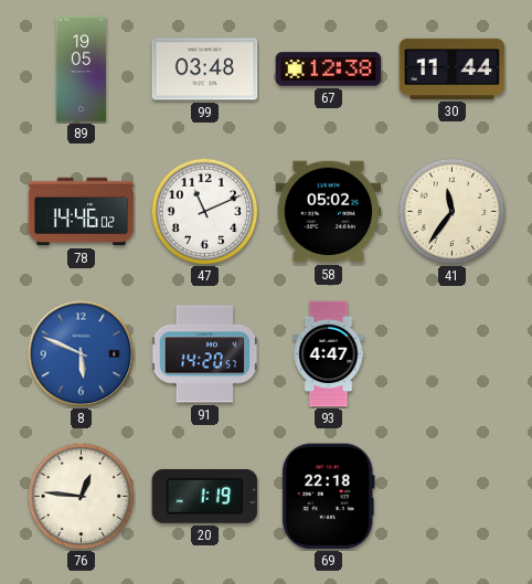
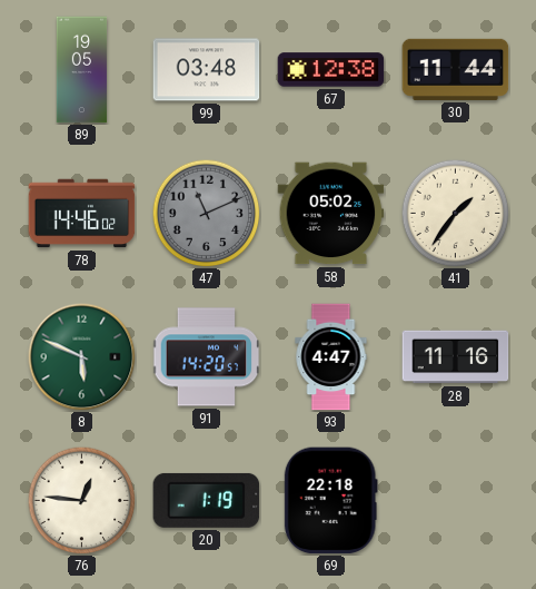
47 dial: white -> grey
41: 11:36 -> 1:36
8 dial: blue -> green
28: none -> 11:16
